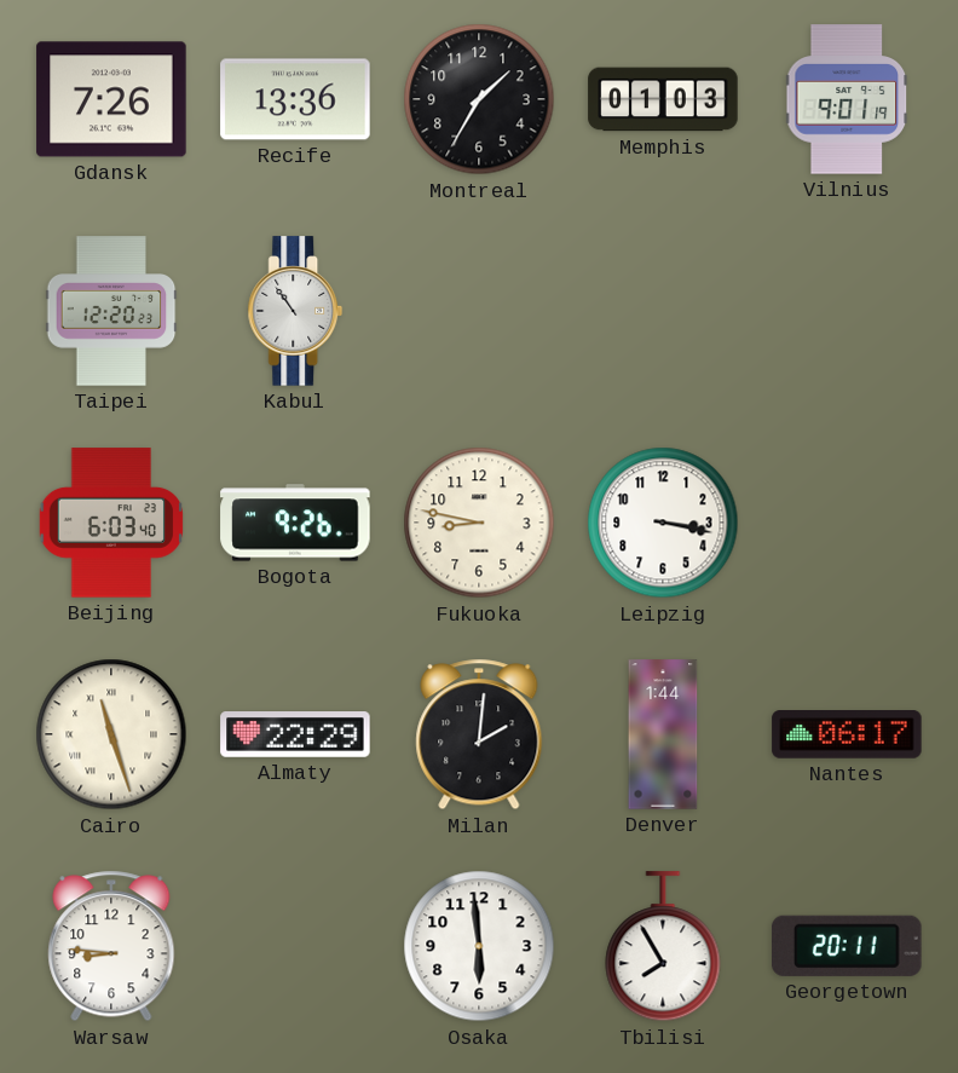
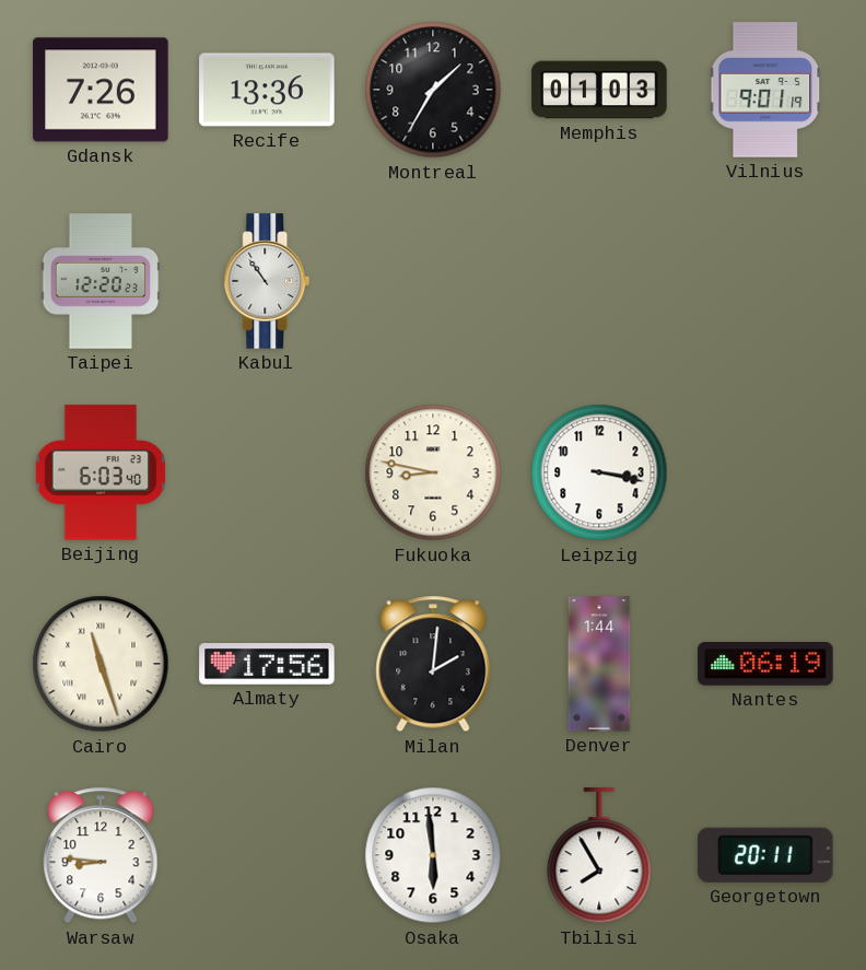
Bogota: 9:26 -> none
Almaty: 22:29 -> 17:56
Nantes: 06:17 -> 06:19
